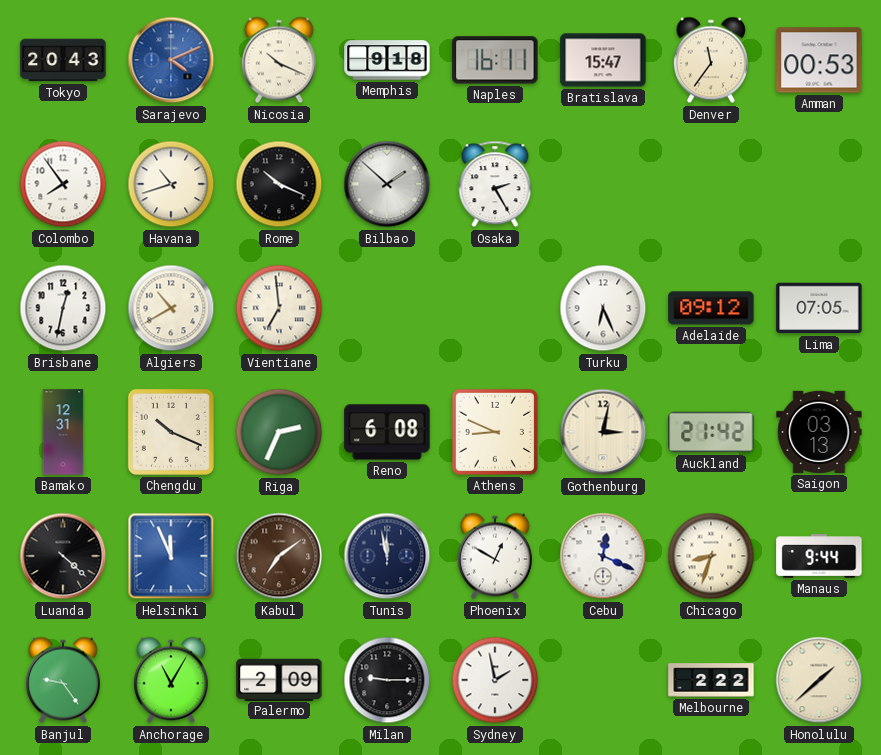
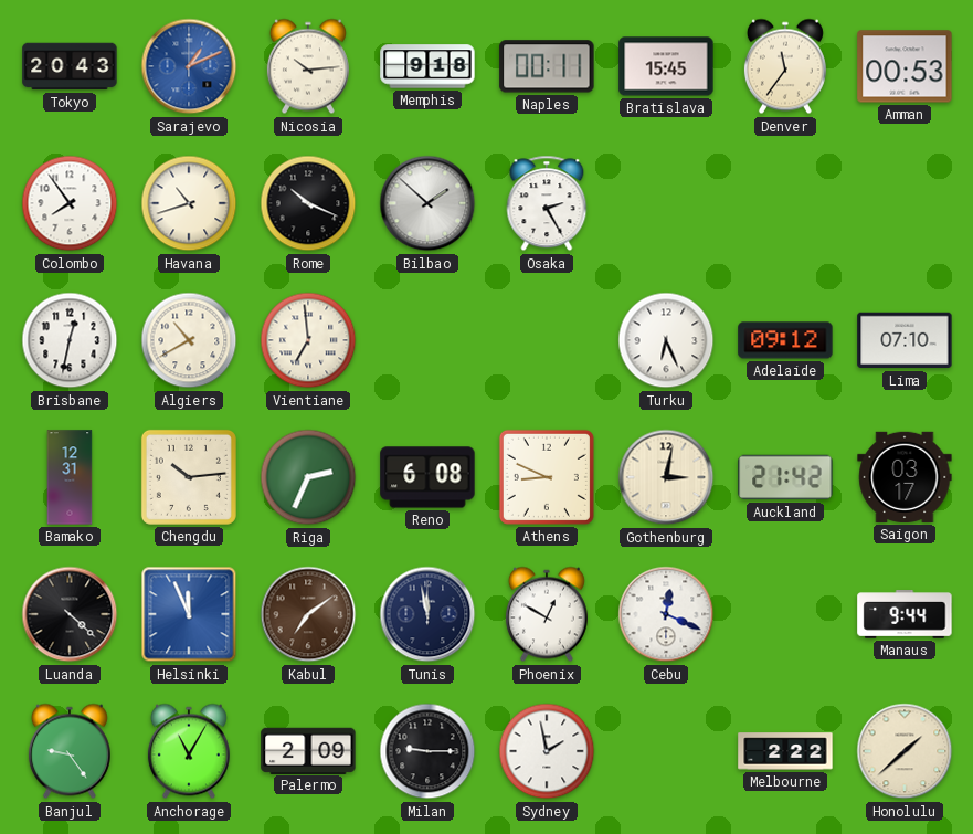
Sarajevo: 4:11 -> 1:11
Nicosia: 10:19 -> 10:14
Naples: 16:11 -> 00:11
Bratislava: 15:47 -> 15:45
Lima: 07:05 -> 07:10
Chengdu: 10:19 -> 10:14
Saigon: 03:13 -> 03:17
Chicago: 8:33 -> none
